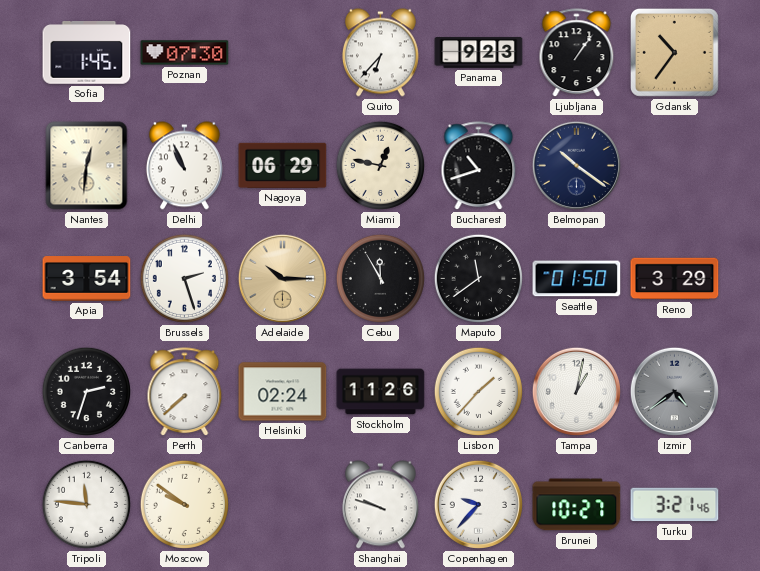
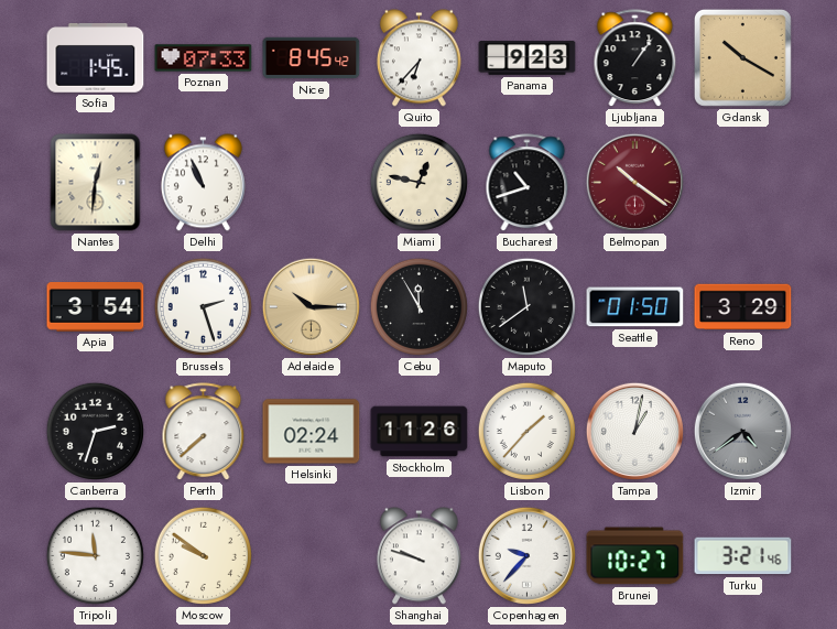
Poznan: 07:30 -> 07:33
Nice: none -> 8:45
Gdansk: 10:36 -> 10:20
Nagoya: 06:29 -> none
Belmopan dial: navy -> burgundy
